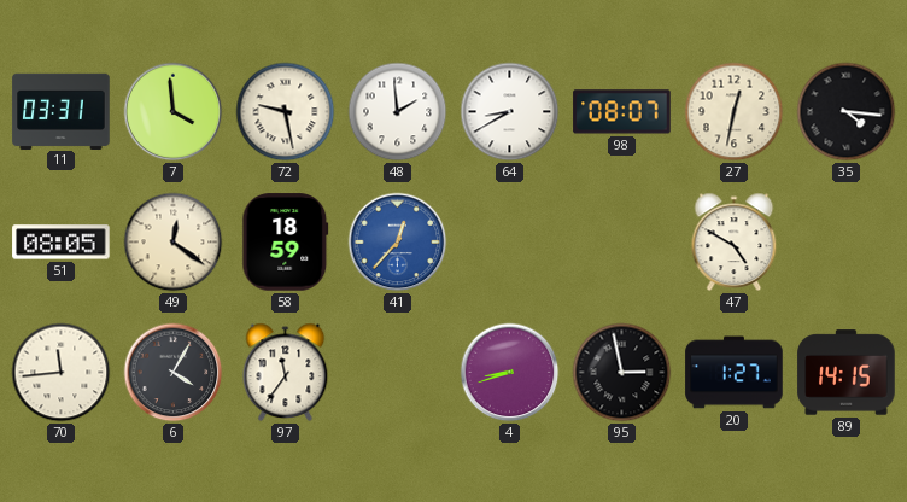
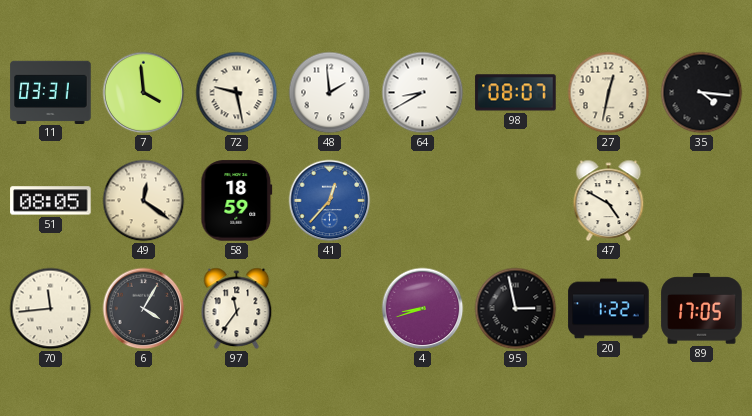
20: 1:27 -> 1:22
89: 14:15 -> 17:05
